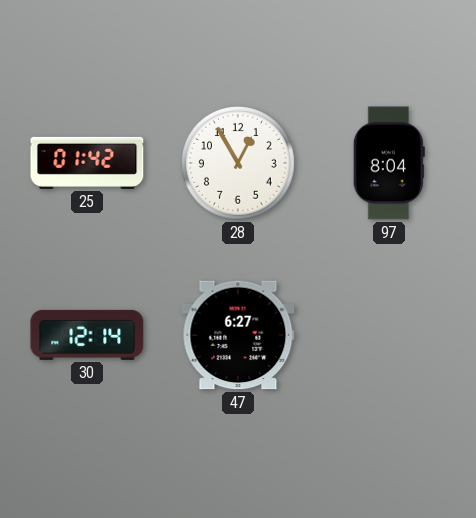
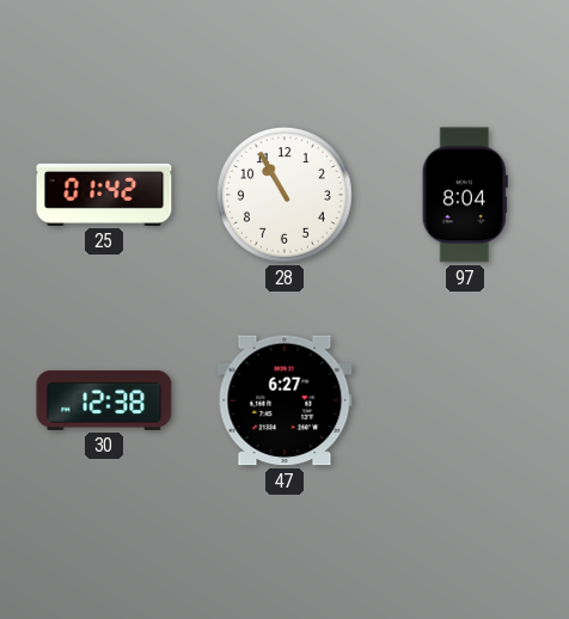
28: 12:55 -> 10:55
30: 12:14 -> 12:38
